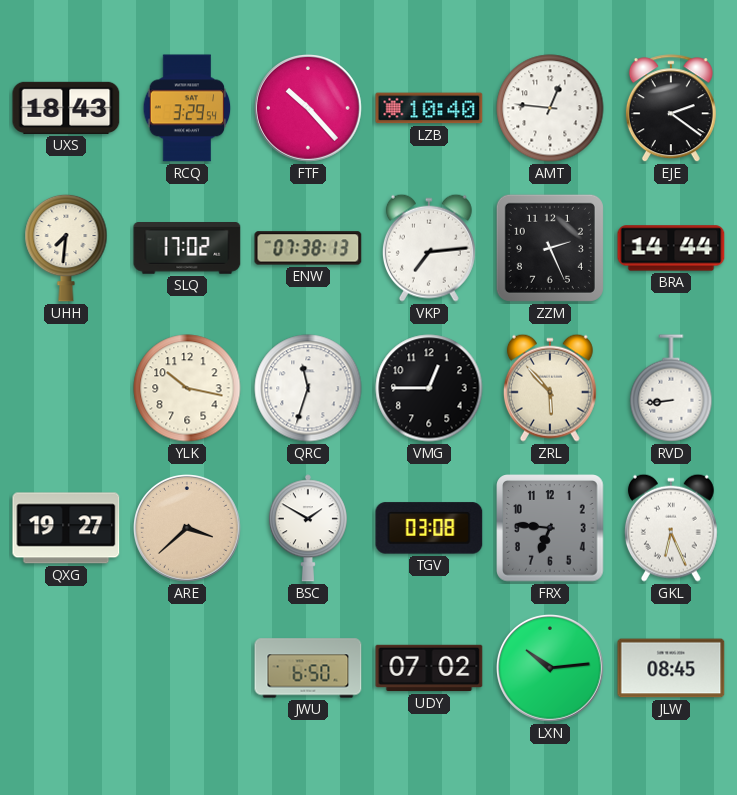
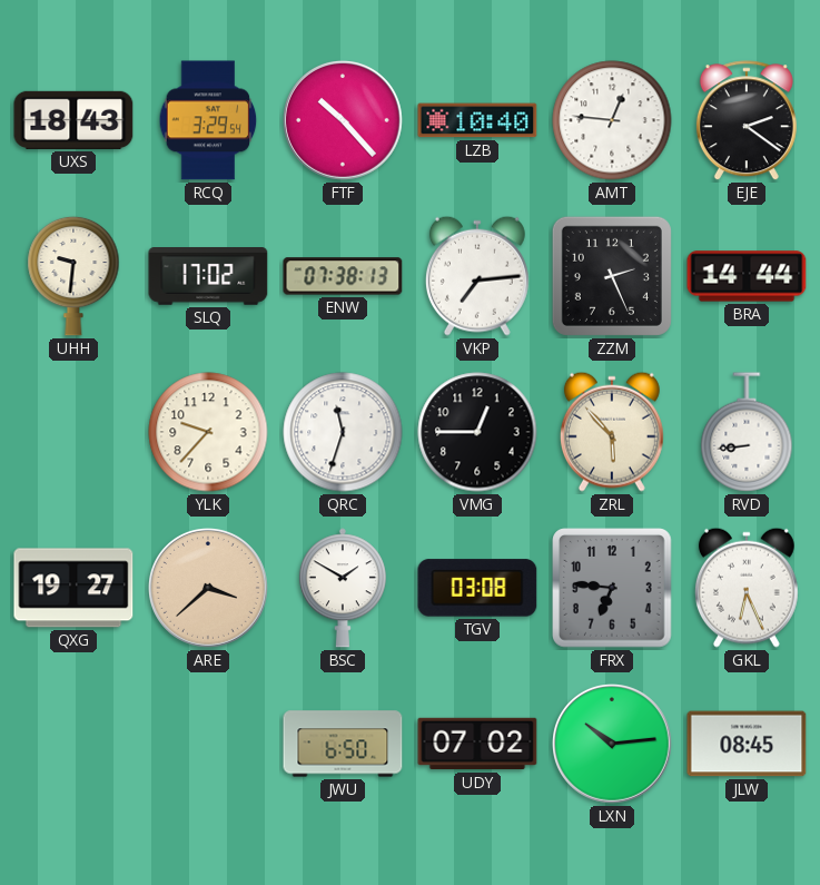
UHH: 7:31 -> 9:31
YLK: 10:17 -> 9:37
